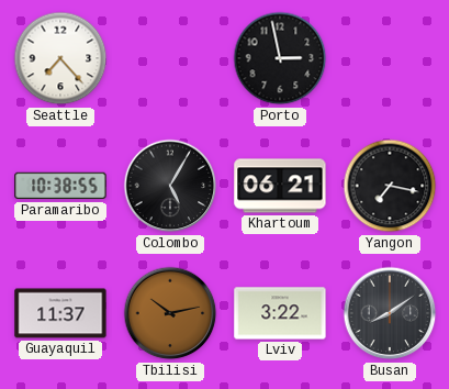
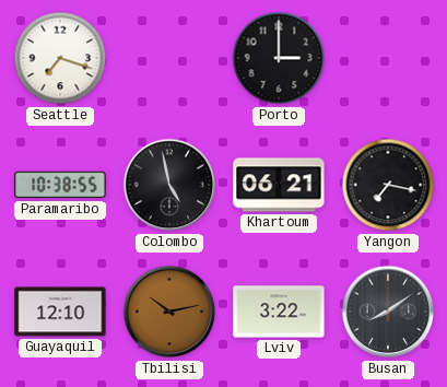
Seattle: 7:23 -> 7:18
Porto: 2:58 -> 3:00
Colombo: 5:05 -> 4:58
Guayaquil: 11:37 -> 12:10
